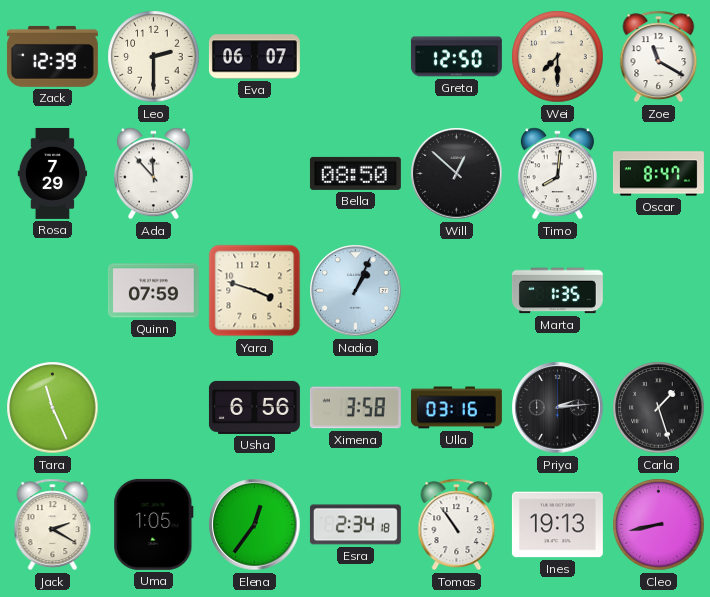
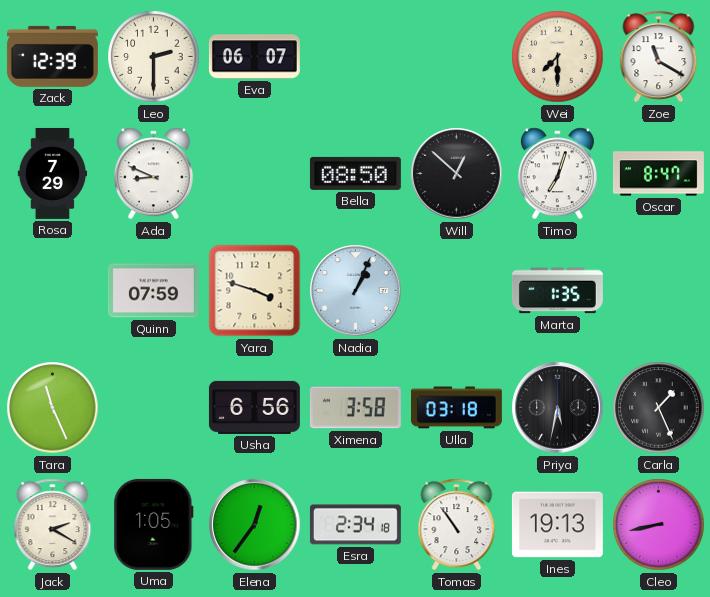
Greta: 12:50 -> none
Ada: 11:53 -> 8:49
Timo: 8:01 -> 7:03
Ulla: 03:16 -> 03:18
Priya: 2:14 -> 5:32
Carla: 1:27 -> 1:26
